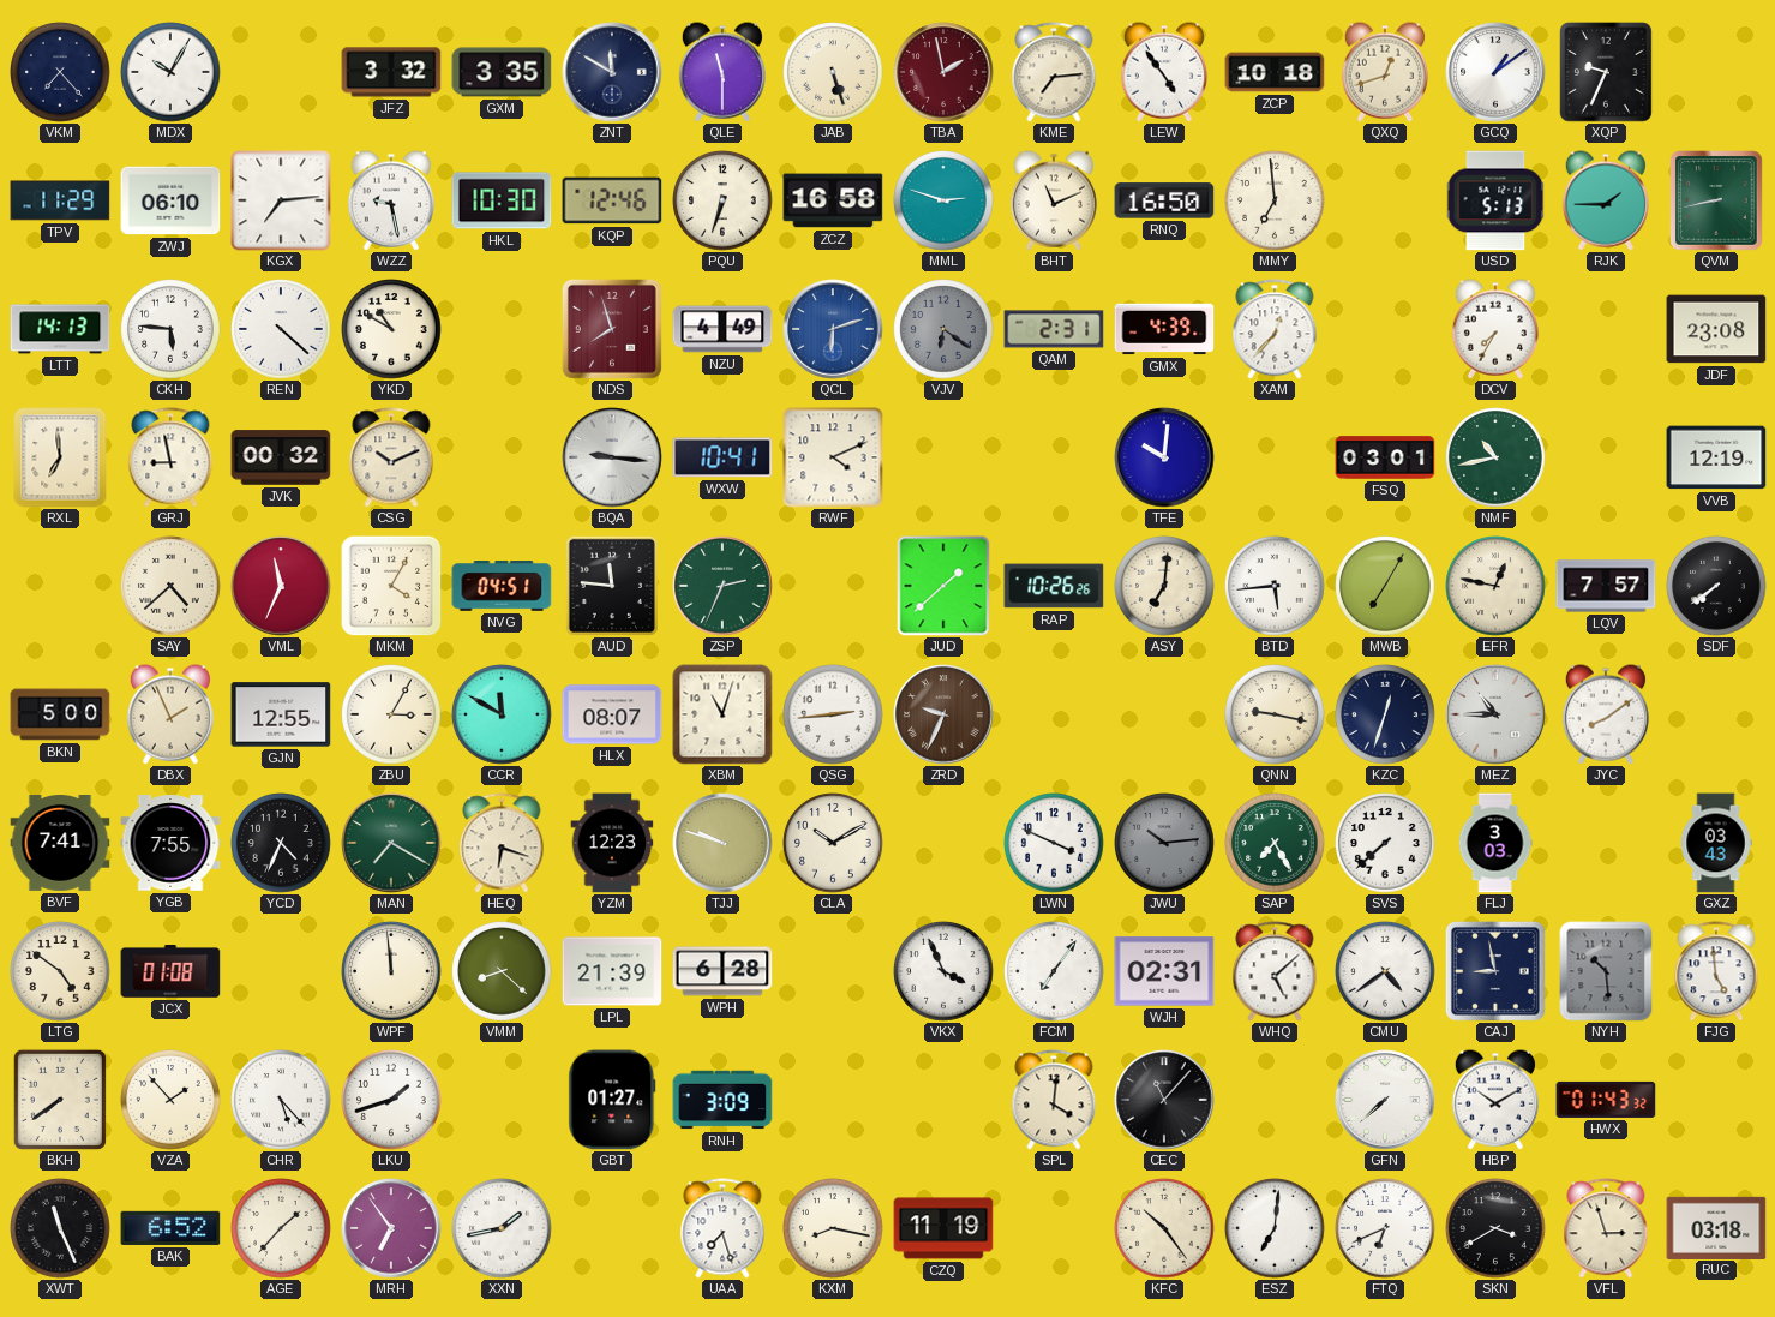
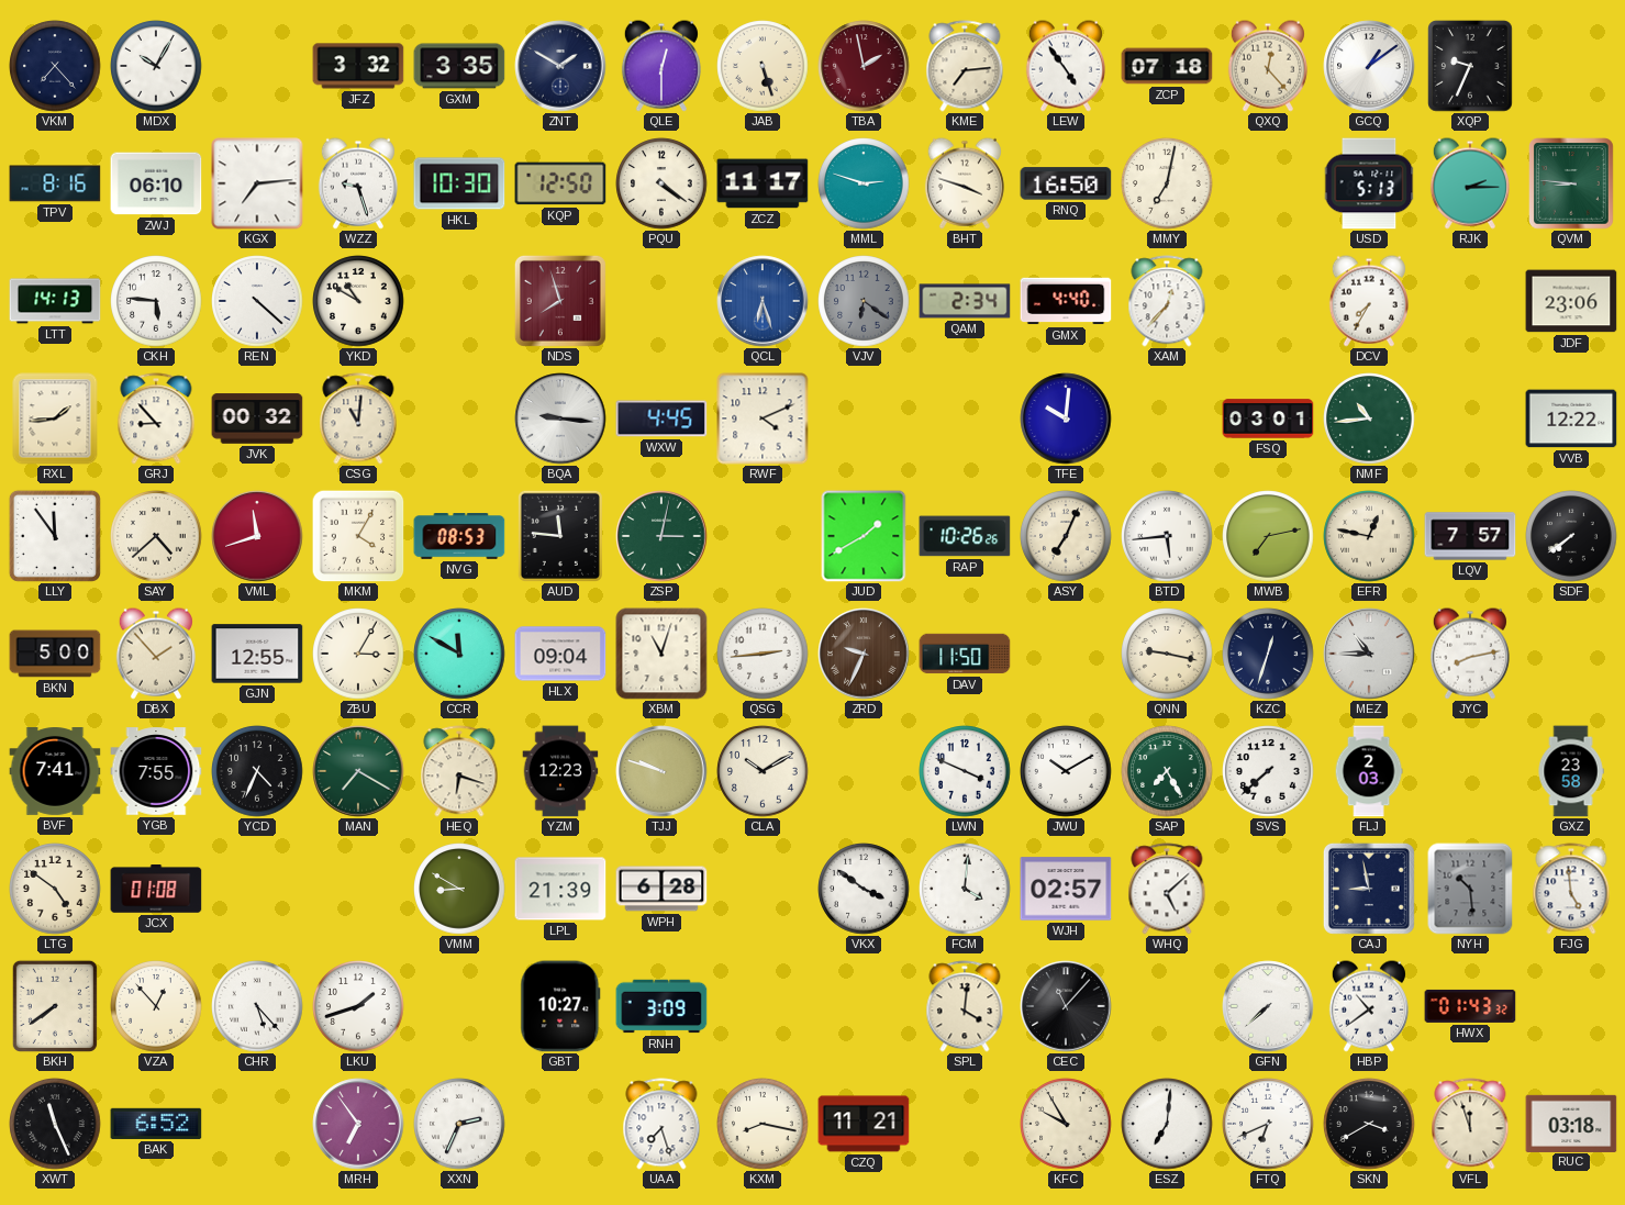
ZNT: 11:50 -> 1:50
QLE: 11:30 -> 12:30
ZCP: 10:18 -> 07:18
QXQ: 12:42 -> 12:23
TPV: 11:29 -> 8:16
WZZ: 9:28 -> 9:27
KQP: 12:46 -> 12:50
PQU: 6:33 -> 4:21
ZCZ: 16:58 -> 11:17
BHT: 11:11 -> 3:48
MMY: 6:59 -> 7:02
RJK: 1:45 -> 2:15
QVM: 8:43 -> 8:46
NZU: 4:49 -> none
QCL: 6:12 -> 6:27
QAM: 2:31 -> 2:34
GMX: 4:39 -> 4:40
JDF: 23:08 -> 23:06
RXL: 6:59 -> 1:44
GRJ: 8:58 -> 8:53
CSG: 10:11 -> 11:01
WXW: 10:41 -> 4:45
NMF: 10:43 -> 10:44
VVB: 12:19 -> 12:22
LLY: none -> 11:54
VML: 11:34 -> 11:42
NVG: 04:51 -> 08:53
ZSP: 2:34 -> 3:02
JUD: 1:38 -> 1:40
ASY: 7:01 -> 7:04
MWB: 7:05 -> 7:13
DBX: 1:56 -> 1:53
HLX: 08:07 -> 09:04
DAV: none -> 11:50
JYC: 8:09 -> 8:13
JWU: 10:14 -> 10:10
JWU dial: grey -> white
FLJ: 3:03 -> 2:03
GXZ: 03:43 -> 23:58
WPF: 11:59 -> none
VMM: 8:22 -> 8:50
VKX: 3:56 -> 3:51
FCM: 7:06 -> 4:01
WJH: 02:31 -> 02:57
CMU: 4:39 -> none
VZA: 1:53 -> 12:53
GBT: 01:27 -> 10:27
HBP: 10:10 -> 10:39
AGE: 1:37 -> none
XXN: 1:43 -> 2:34
CZQ: 11:19 -> 11:21
KFC: 10:24 -> 9:55
VFL: 2:57 -> 11:57
